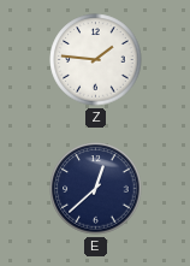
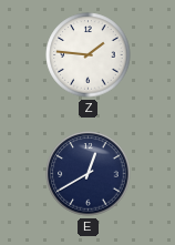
E: 12:38 -> 12:40
